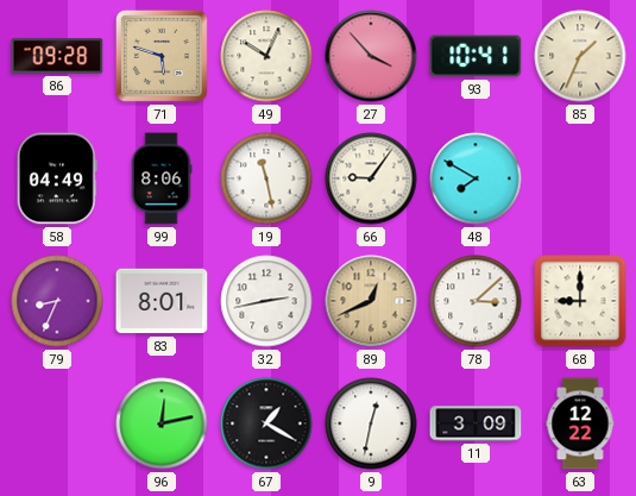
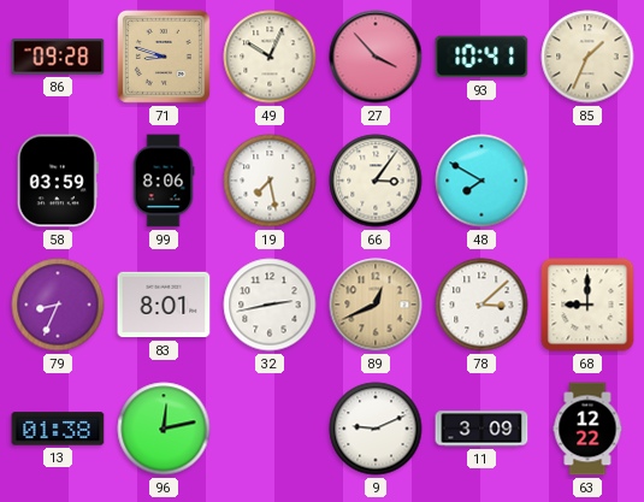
71: 5:48 -> 8:48
58: 04:49 -> 03:59
19: 11:28 -> 7:28
66: 9:06 -> 3:06
13: none -> 01:38
67: 1:20 -> none
9: 12:32 -> 9:11
